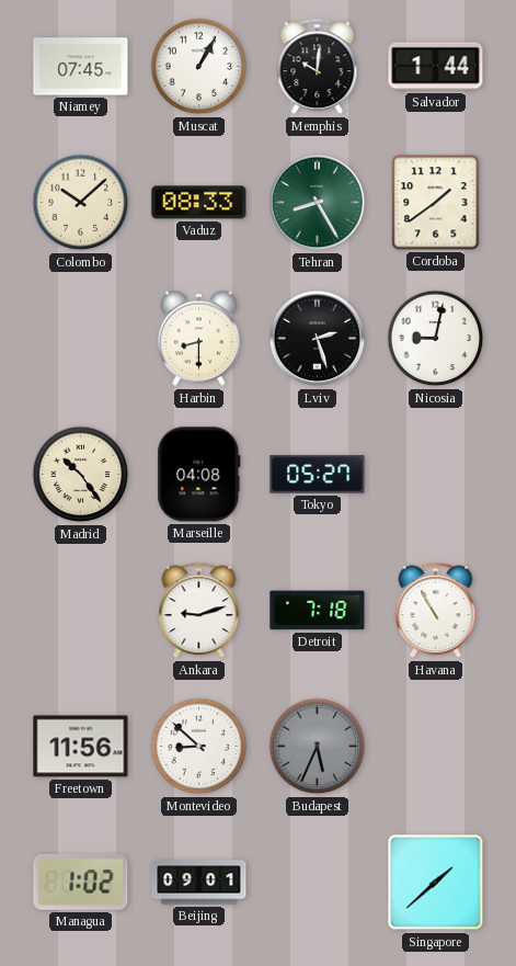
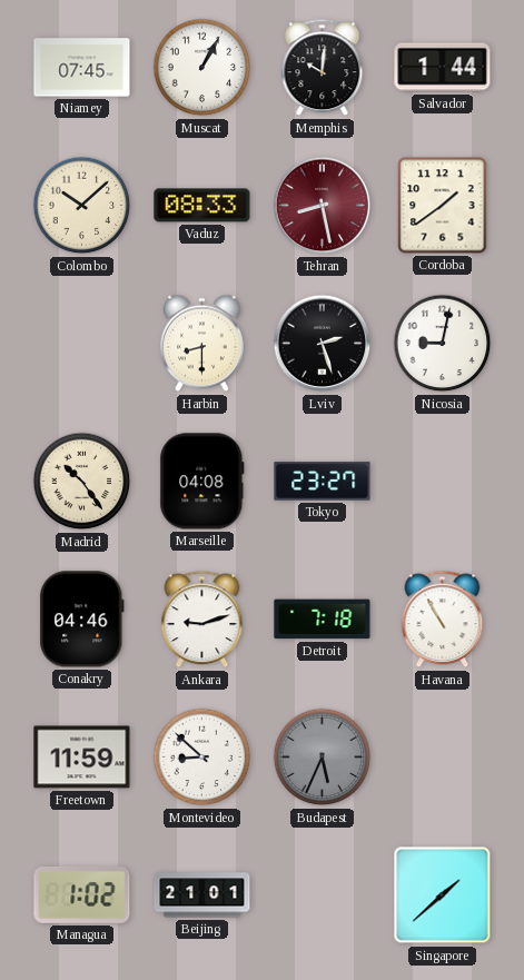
Tehran: 8:25 -> 8:28
Tehran dial: green -> burgundy
Tokyo: 05:27 -> 23:27
Conakry: none -> 04:46
Freetown: 11:56 -> 11:59
Beijing: 09:01 -> 21:01
